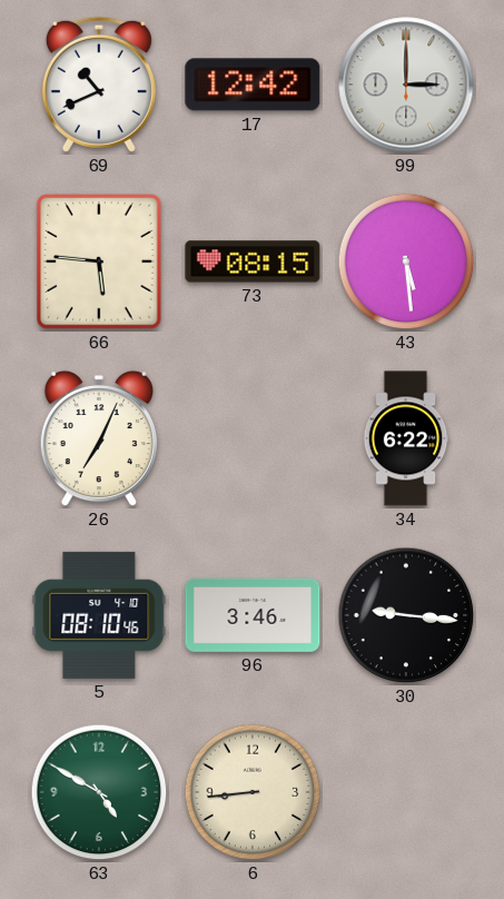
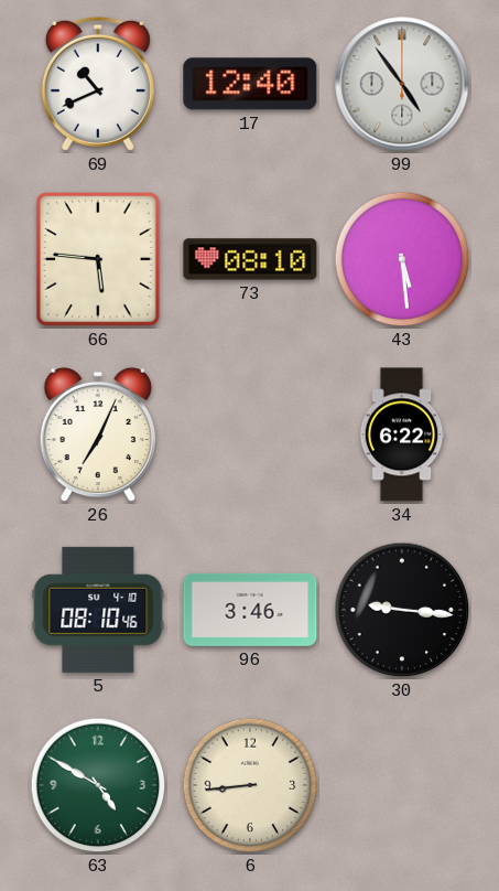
17: 12:42 -> 12:40
99: 3:00 -> 4:54
73: 08:15 -> 08:10
